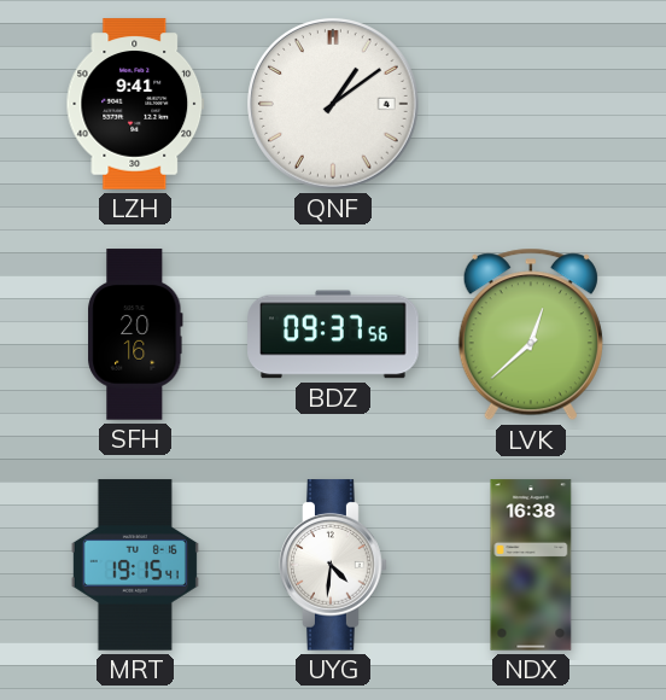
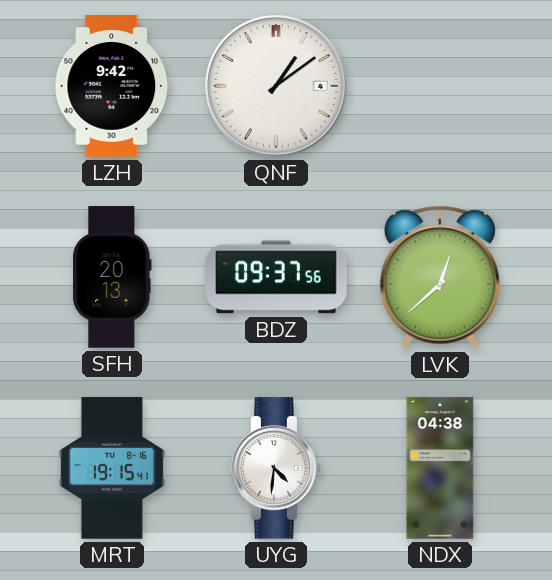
LZH: 9:41 -> 9:42
SFH: 20:16 -> 20:13
NDX: 16:38 -> 04:38
